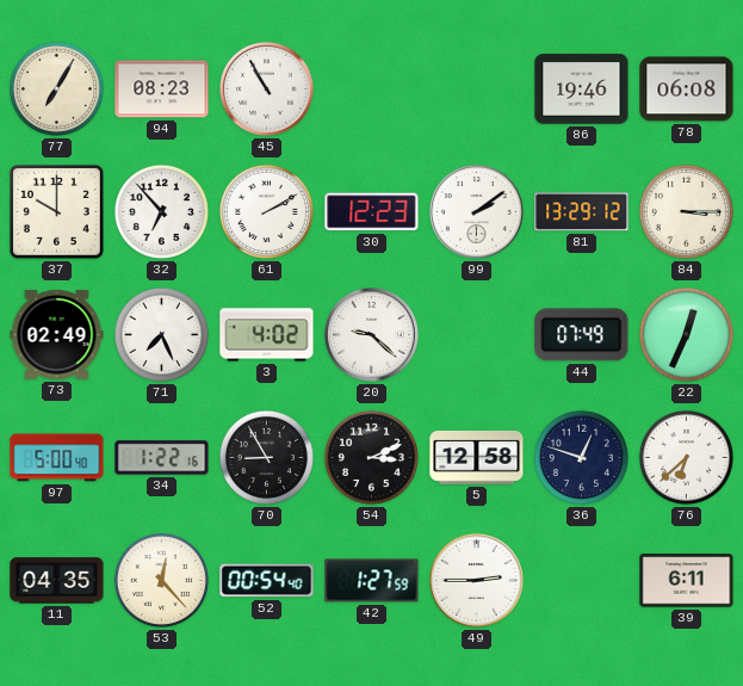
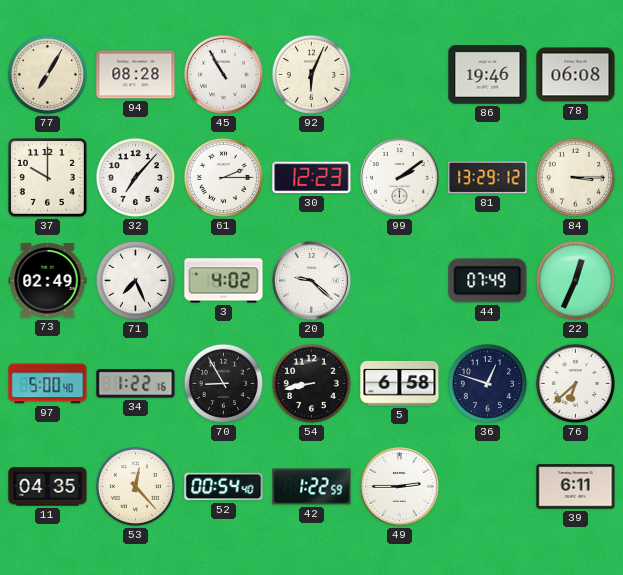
94: 08:23 -> 08:28
92: none -> 6:04
32: 6:53 -> 7:07
61: 2:10 -> 2:15
54: 3:11 -> 8:43
5: 12:58 -> 6:58
42: 1:27 -> 1:22
